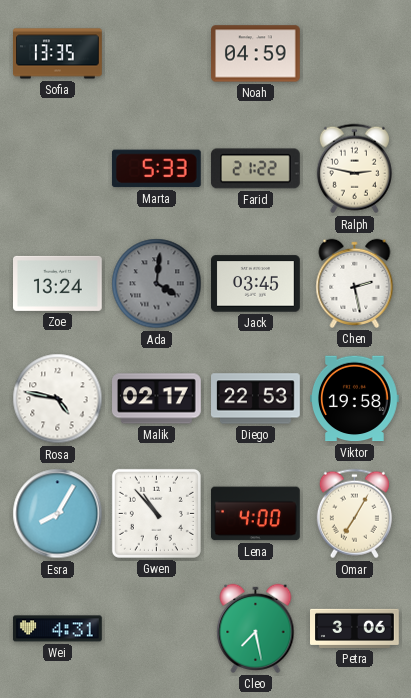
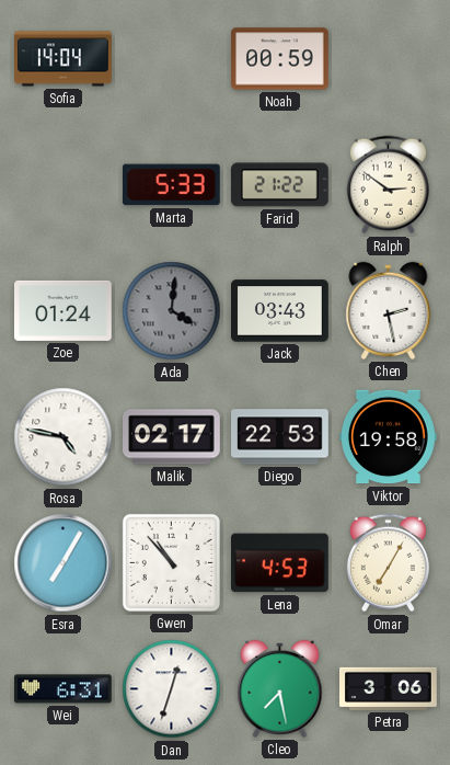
Sofia: 13:35 -> 14:04
Noah: 04:59 -> 00:59
Ralph: 2:47 -> 2:51
Zoe: 13:24 -> 01:24
Jack: 03:45 -> 03:43
Esra: 8:05 -> 7:05
Lena: 4:00 -> 4:53
Wei: 4:31 -> 6:31
Dan: none -> 12:33
